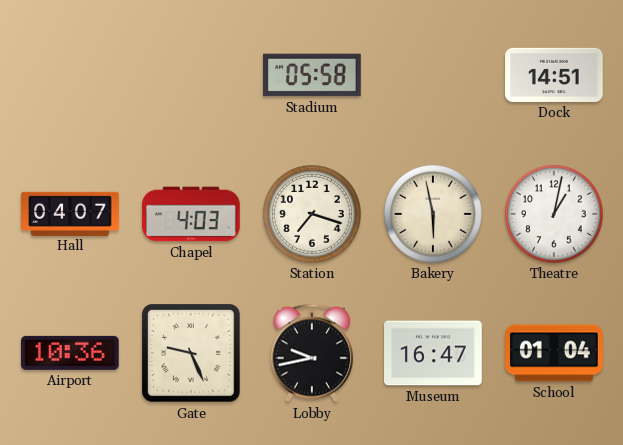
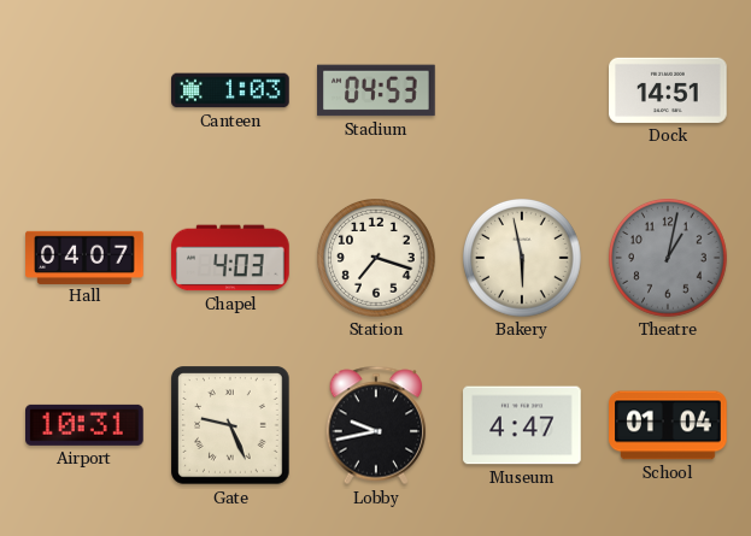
Canteen: none -> 1:03
Stadium: 05:58 -> 04:53
Theatre dial: white -> grey
Airport: 10:36 -> 10:31
Museum: 16:47 -> 4:47
